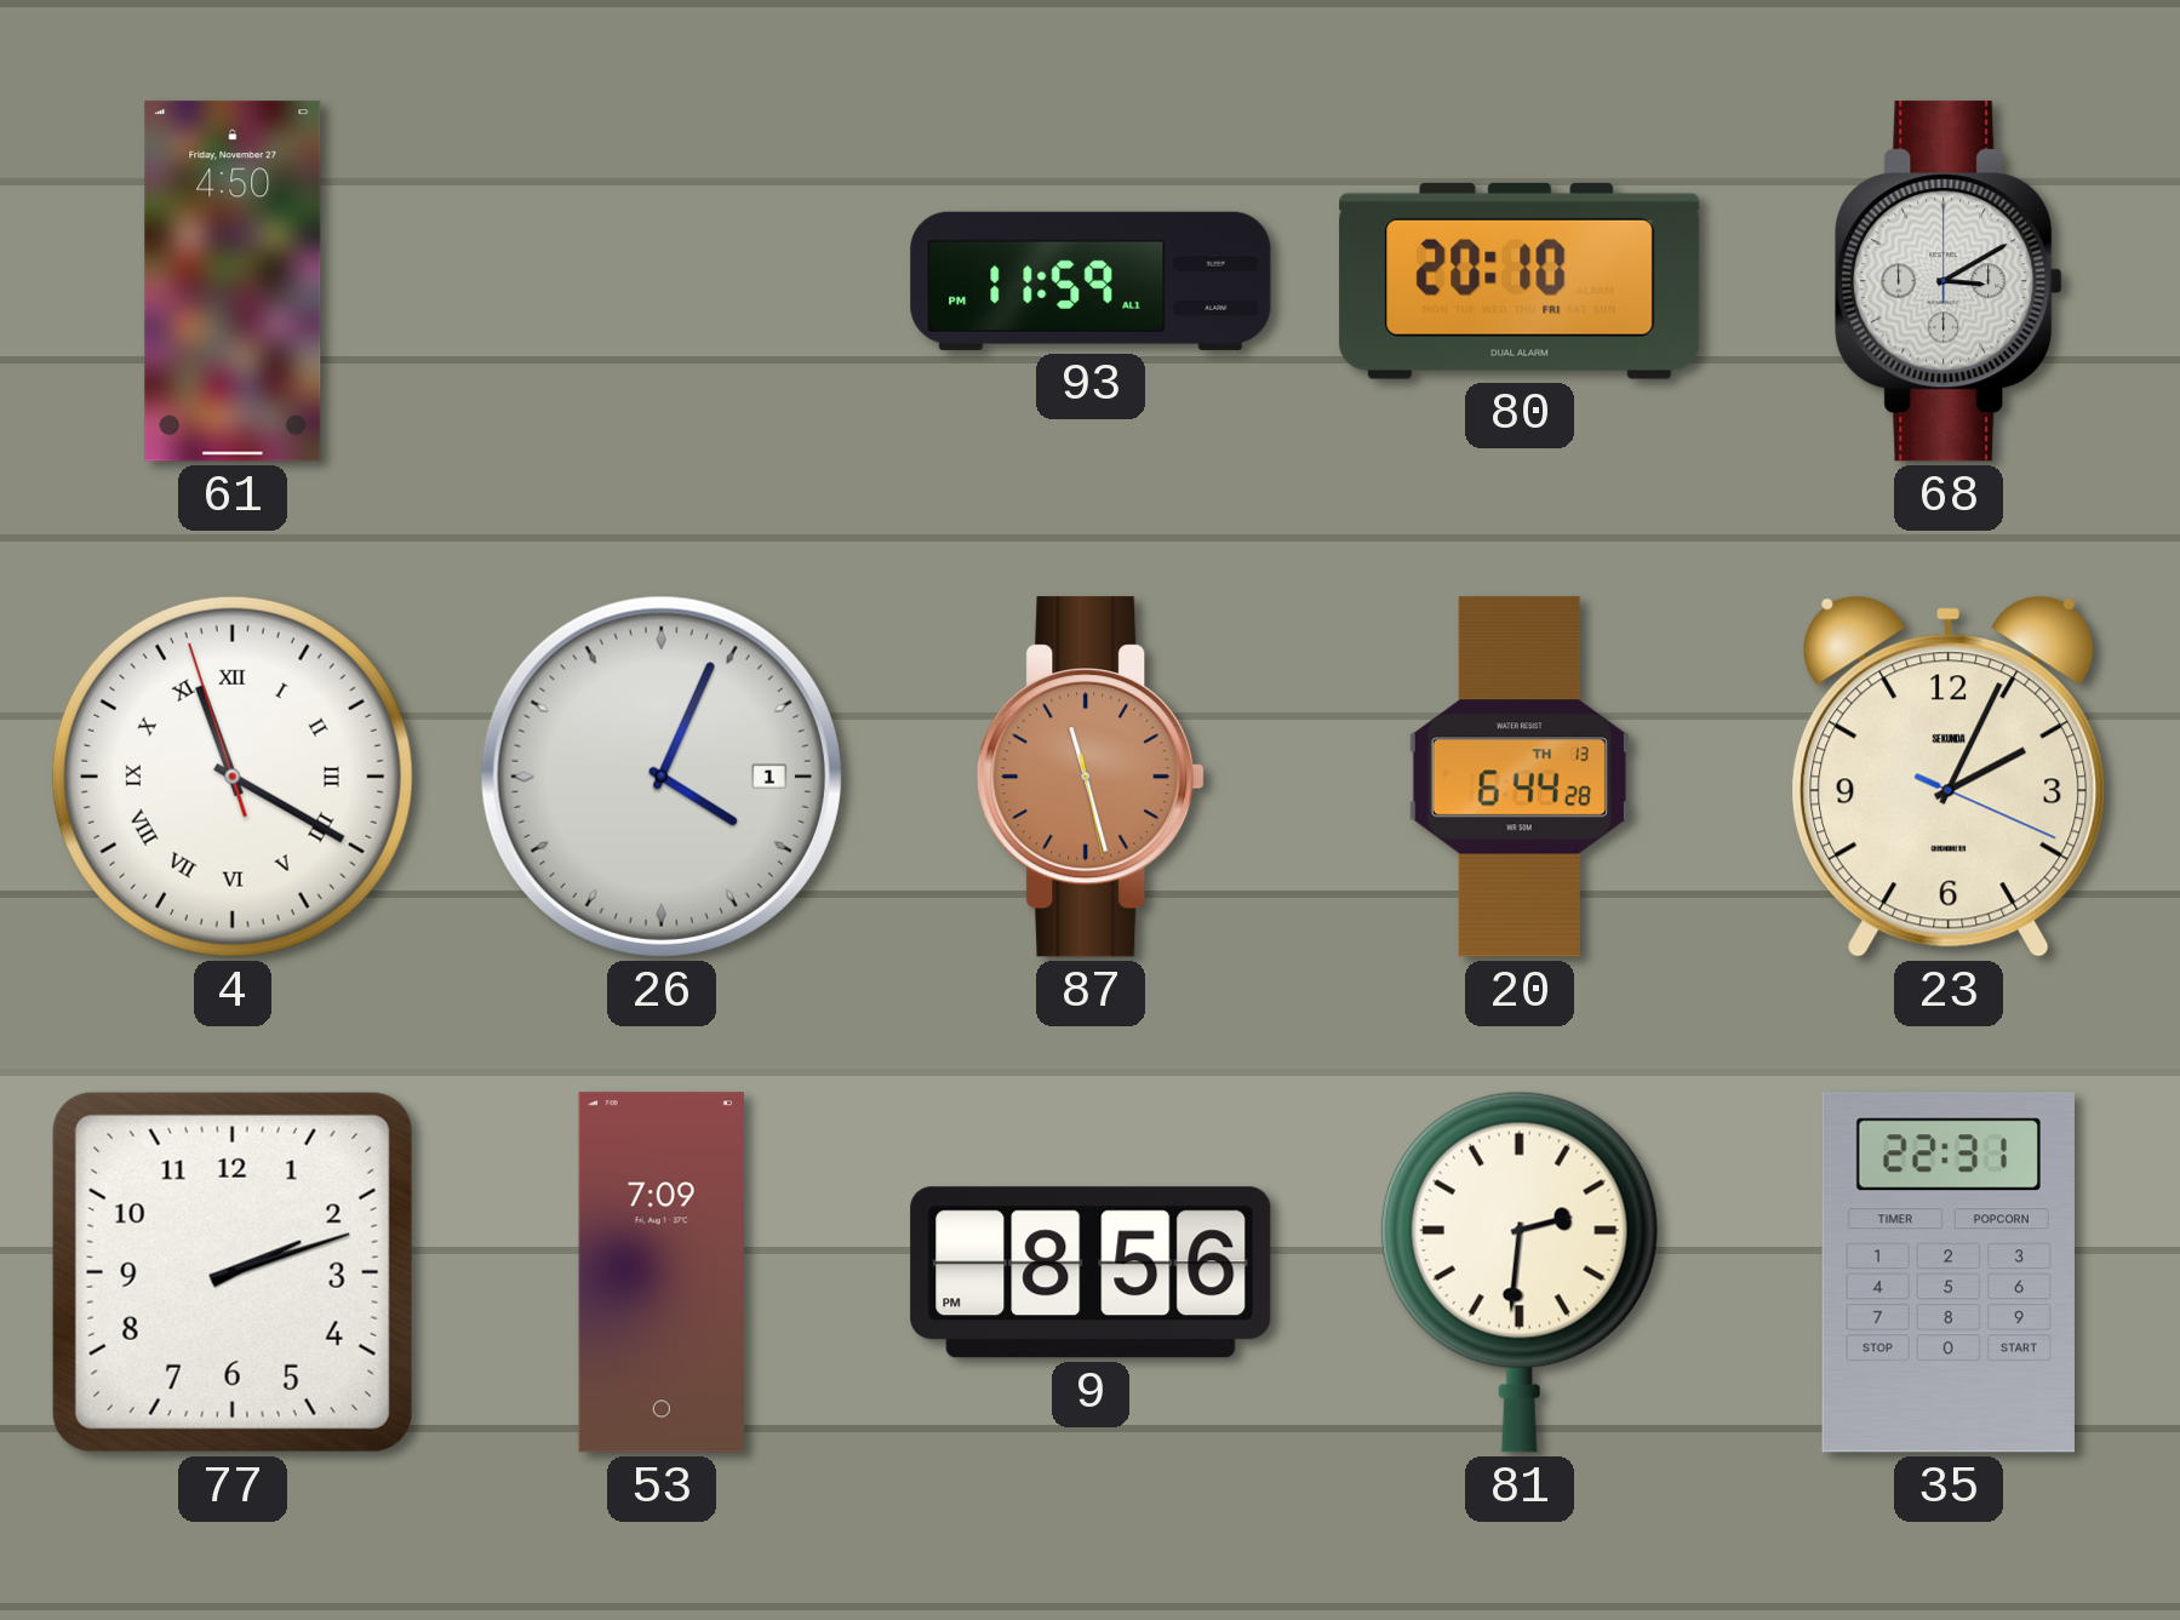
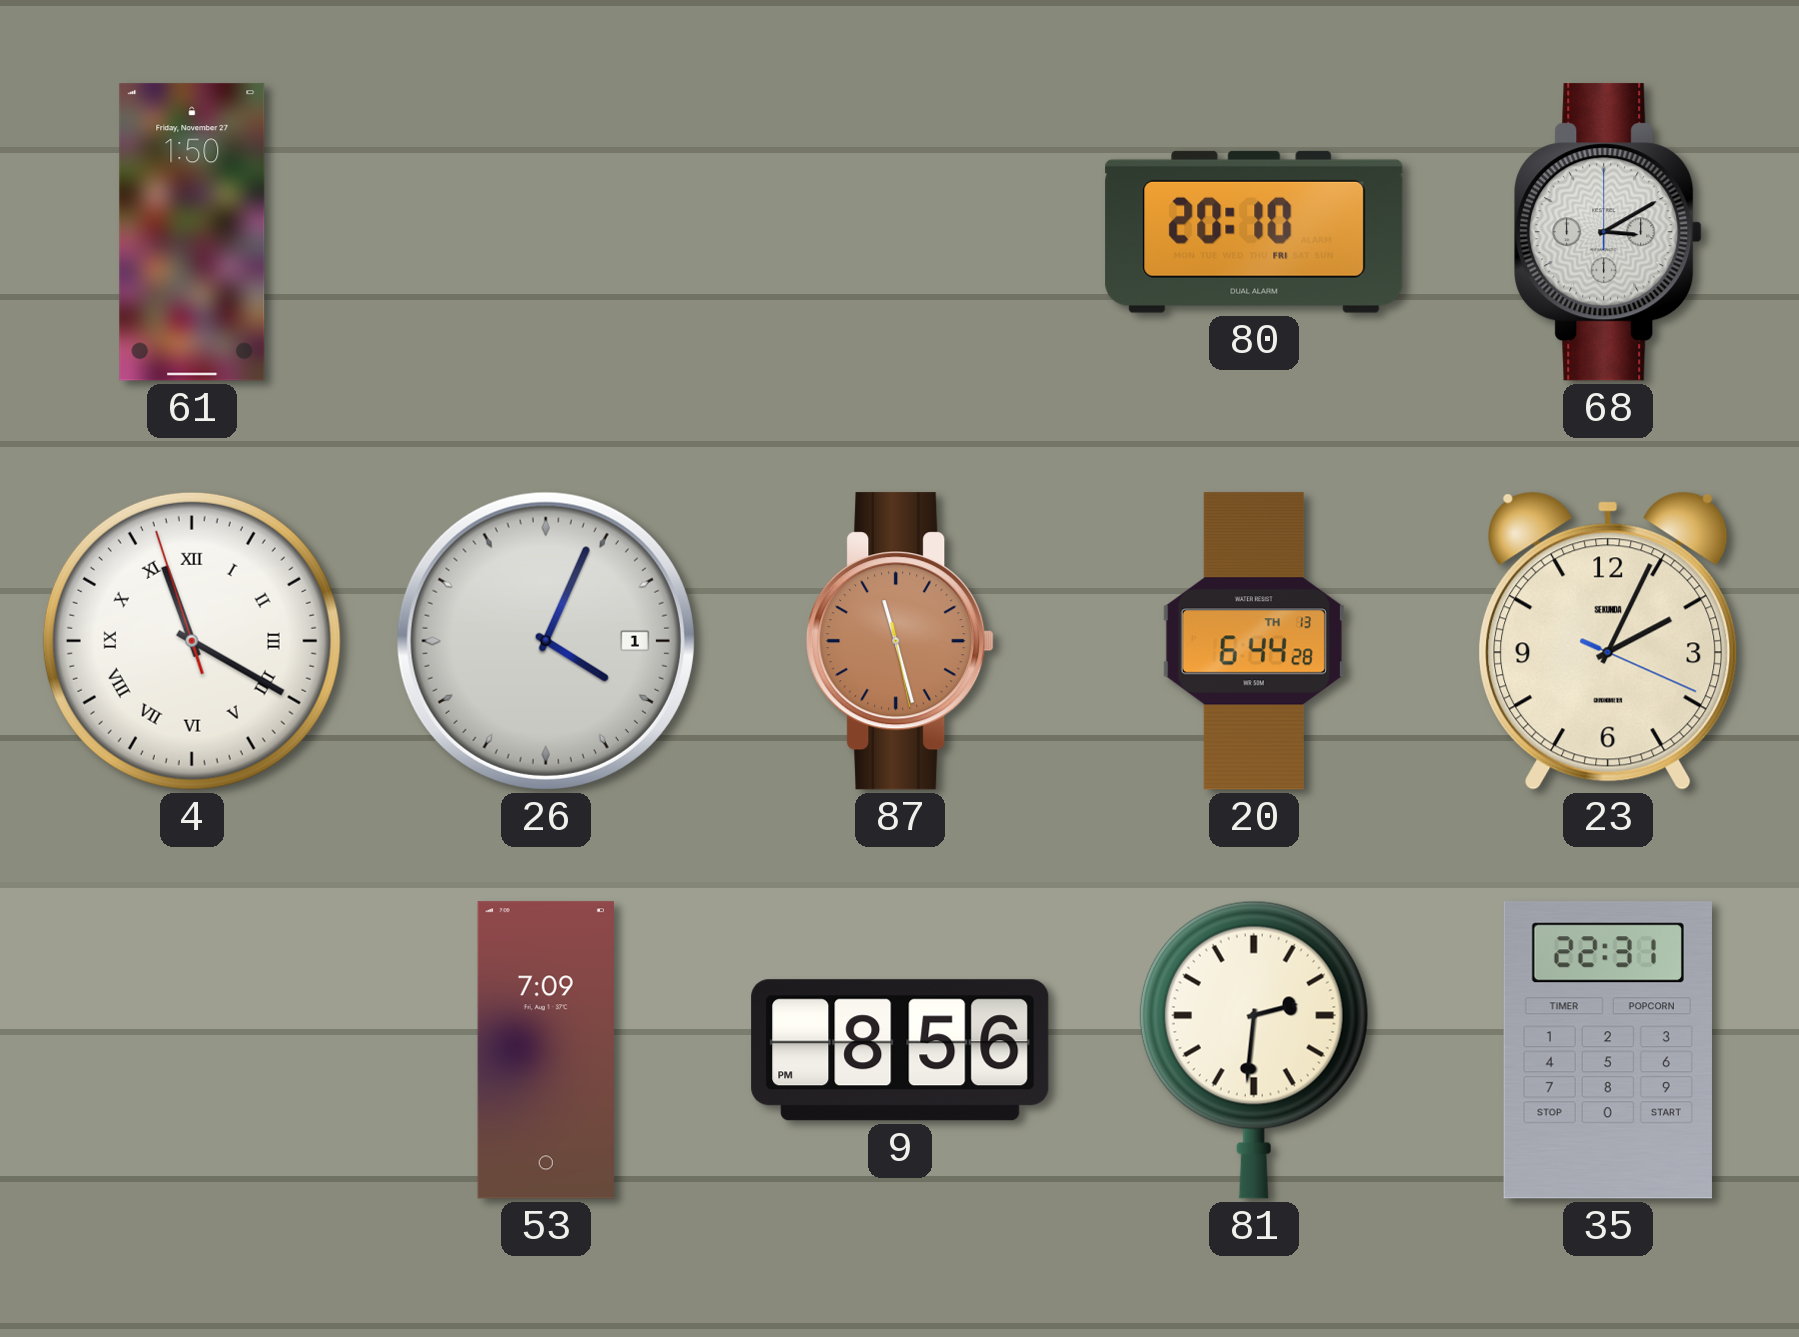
61: 4:50 -> 1:50
93: 11:59 -> none
77: 2:12 -> none
